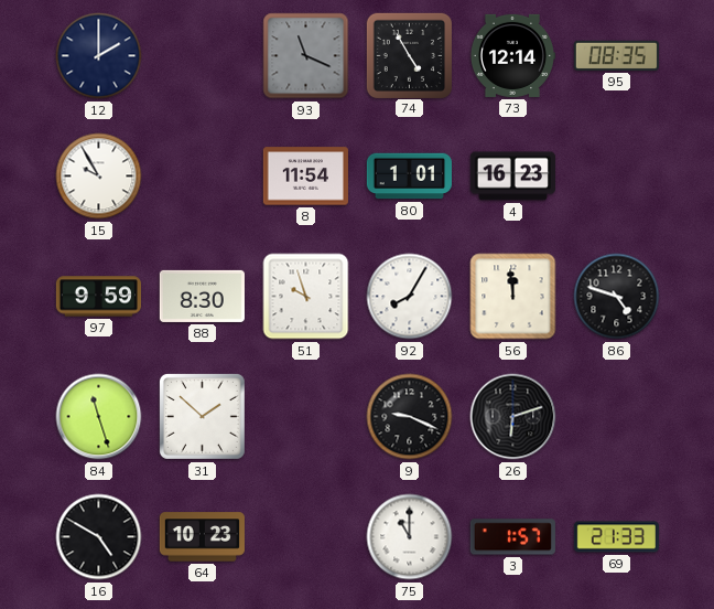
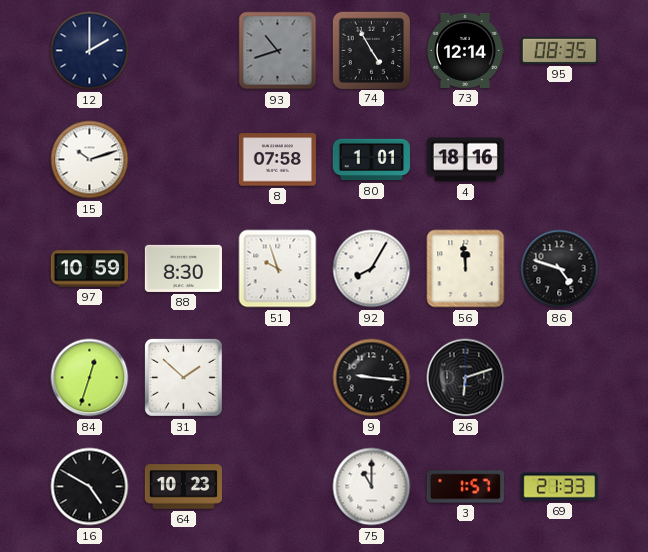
93: 11:19 -> 10:42
15: 9:55 -> 10:12
8: 11:54 -> 07:58
4: 16:23 -> 18:16
97: 9:59 -> 10:59
84: 11:27 -> 12:33
9: 9:19 -> 9:16
